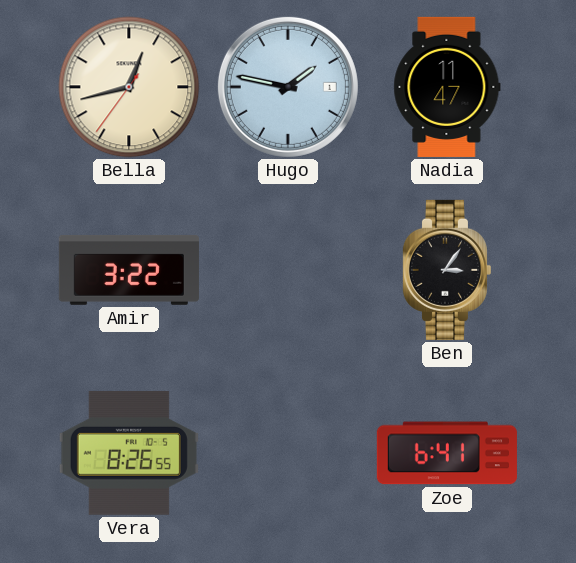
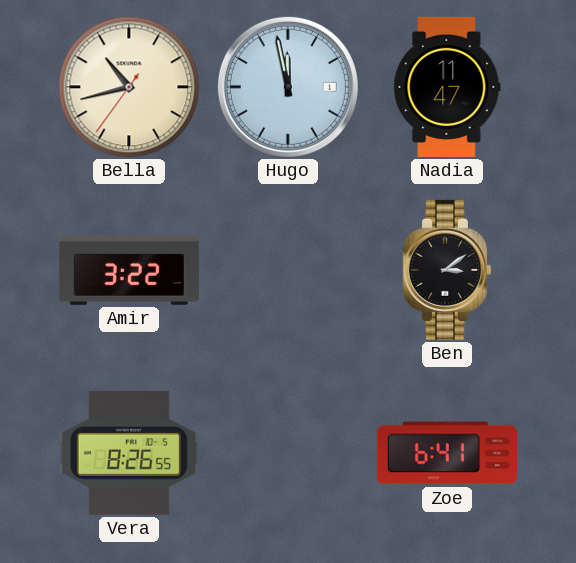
Bella: 12:42 -> 10:42
Hugo: 1:47 -> 11:58
Ben: 3:06 -> 3:09
